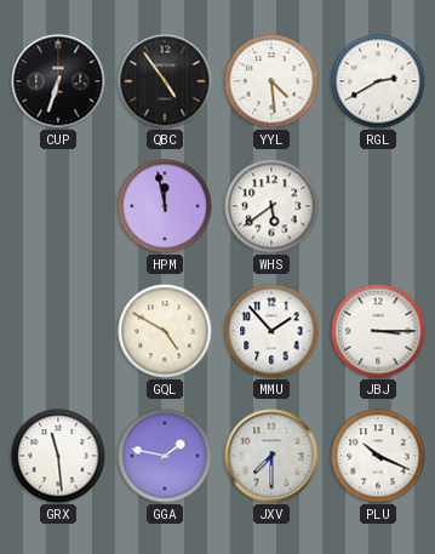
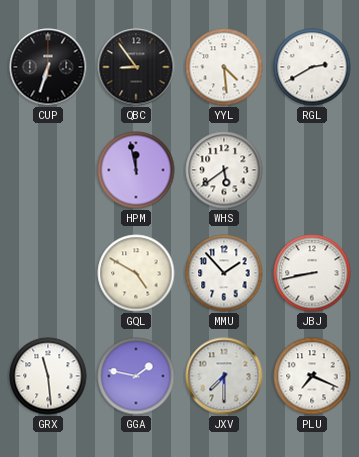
QBC: 4:54 -> 8:54
JBJ: 3:15 -> 8:43
PLU: 10:19 -> 7:19
